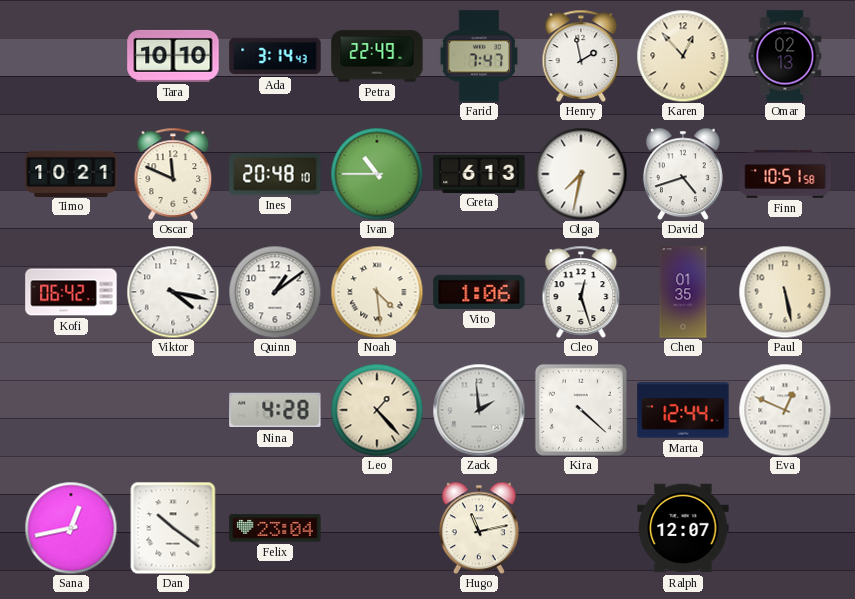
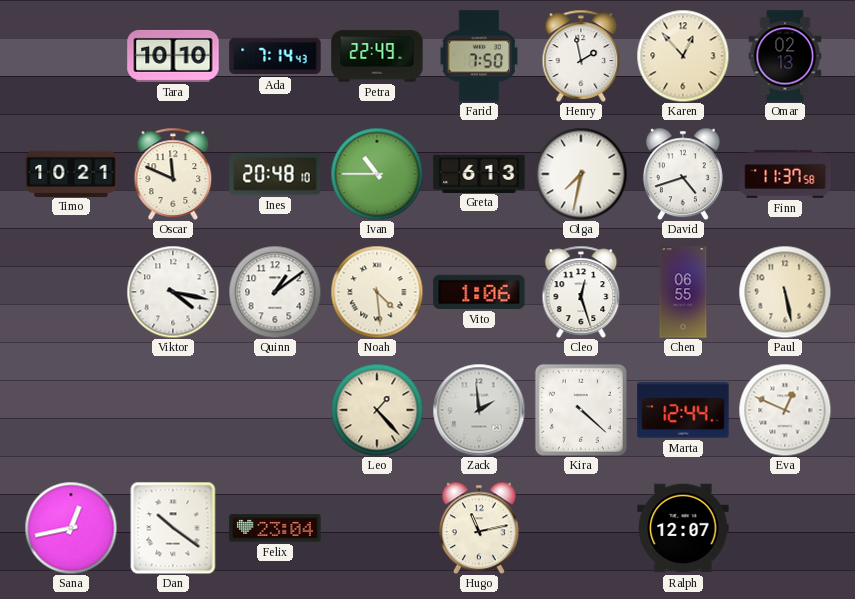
Ada: 3:14 -> 7:14
Farid: 7:47 -> 7:50
Finn: 10:51 -> 11:37
Kofi: 06:42 -> none
Chen: 01:35 -> 06:55
Nina: 4:28 -> none
